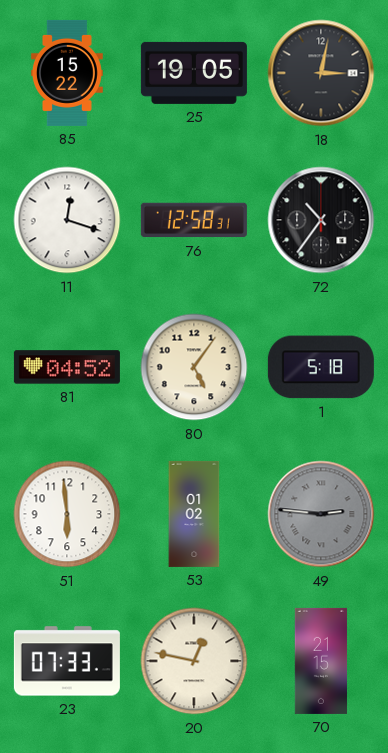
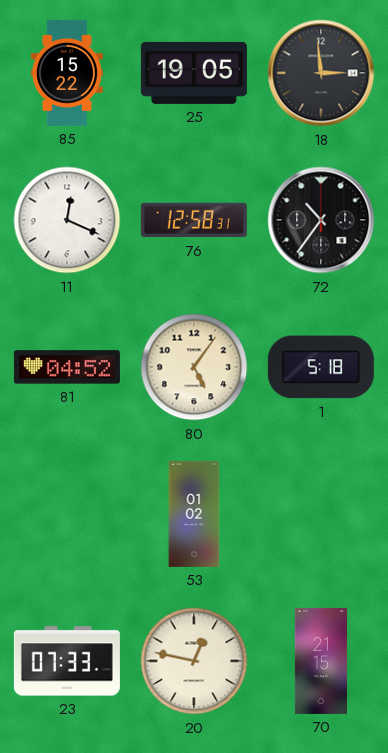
18: 3:02 -> 2:59
11: 12:18 -> 12:19
51: 5:59 -> none
49: 2:46 -> none
